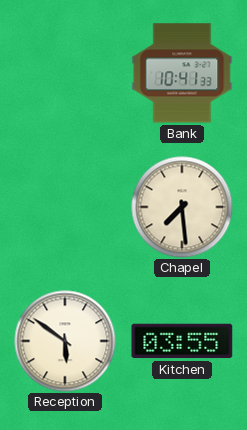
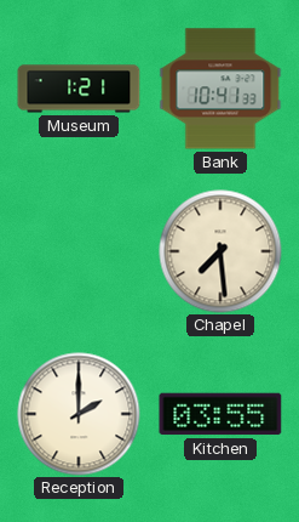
Museum: none -> 1:21
Reception: 5:51 -> 2:00
